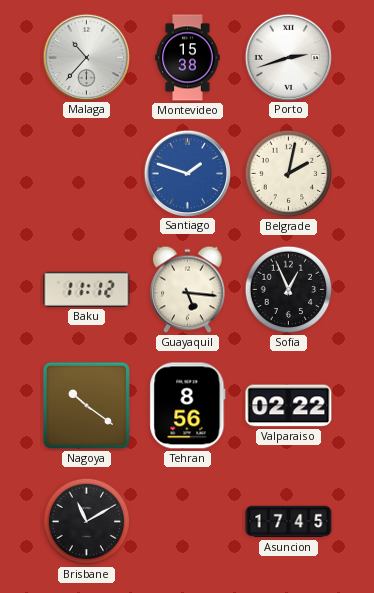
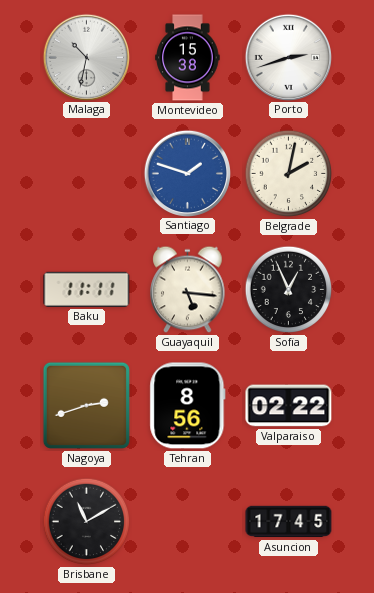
Malaga: 10:37 -> 10:32
Baku: 11:12 -> 11:11
Nagoya: 10:21 -> 2:42
